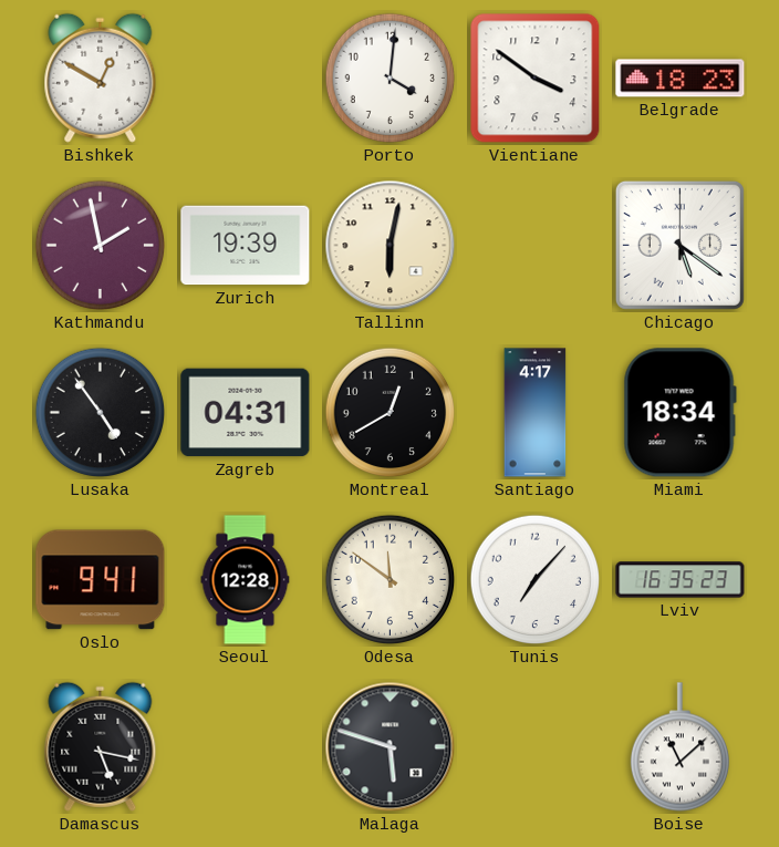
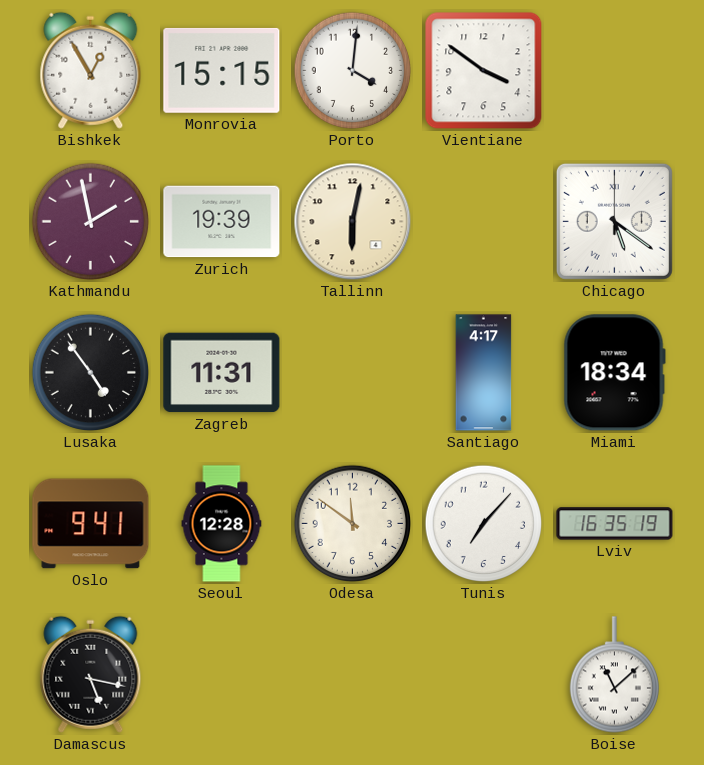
Bishkek: 12:50 -> 12:55
Monrovia: none -> 15:15
Belgrade: 18:23 -> none
Zagreb: 04:31 -> 11:31
Montreal: 12:40 -> none
Lviv: 16:35:23 -> 16:35:19
Malaga: 5:48 -> none
